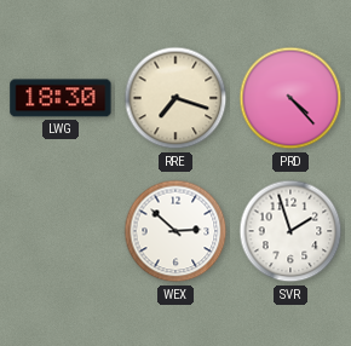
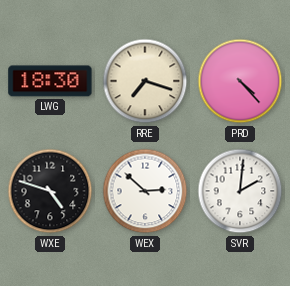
WXE: none -> 4:48
SVR: 1:57 -> 2:01
